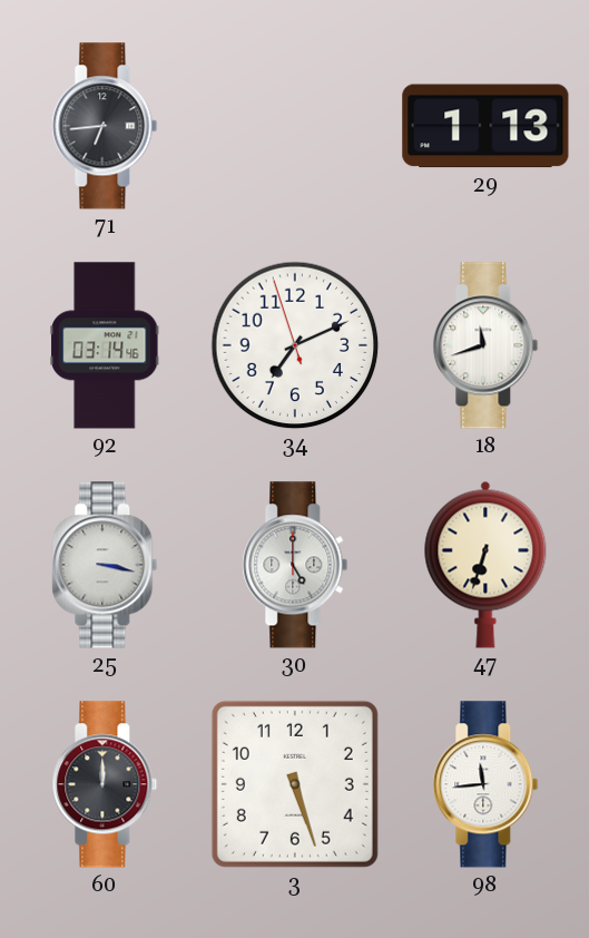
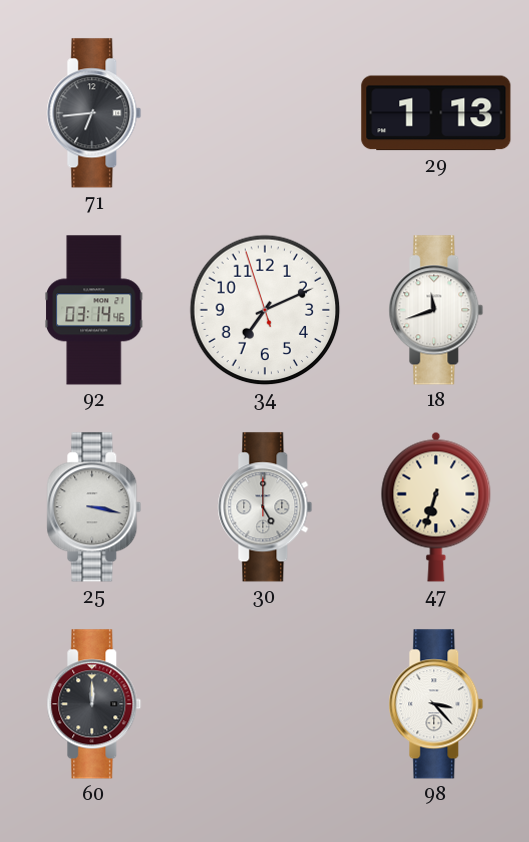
3: 5:27 -> none
98: 11:44 -> 3:23
